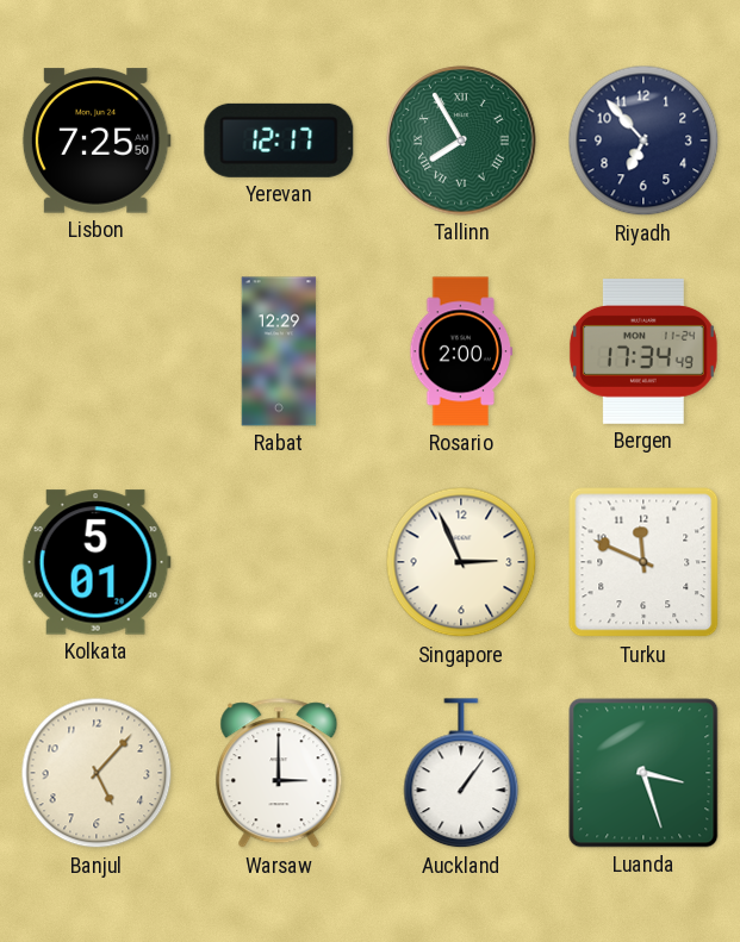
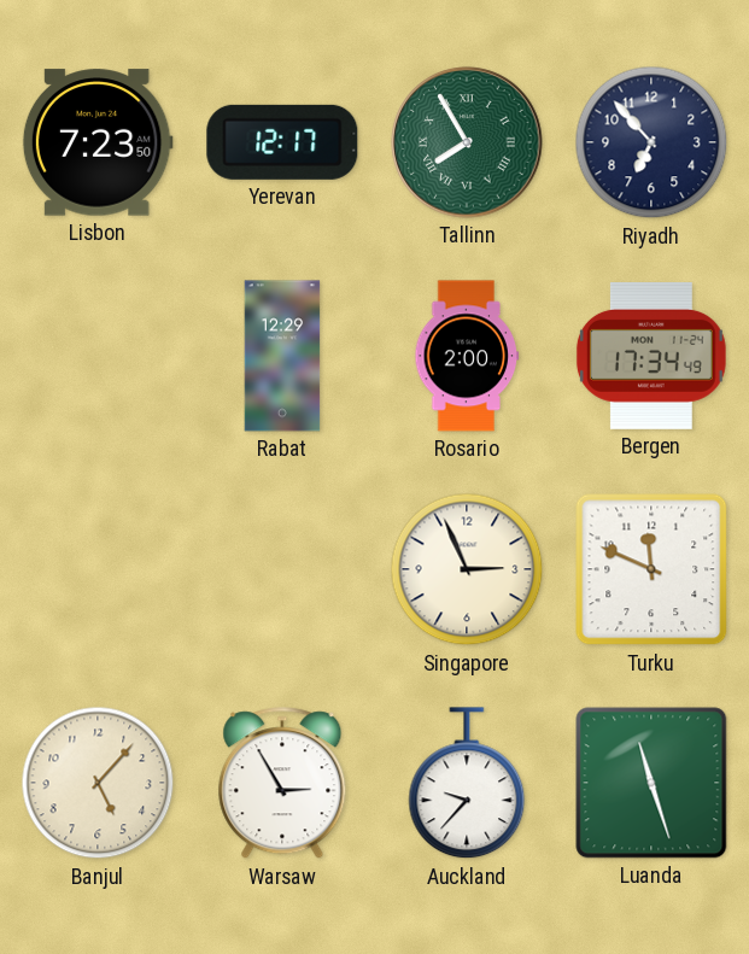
Lisbon: 7:25 -> 7:23
Kolkata: 5:01 -> none
Warsaw: 3:00 -> 2:55
Auckland: 1:06 -> 9:37
Luanda: 3:27 -> 11:27
